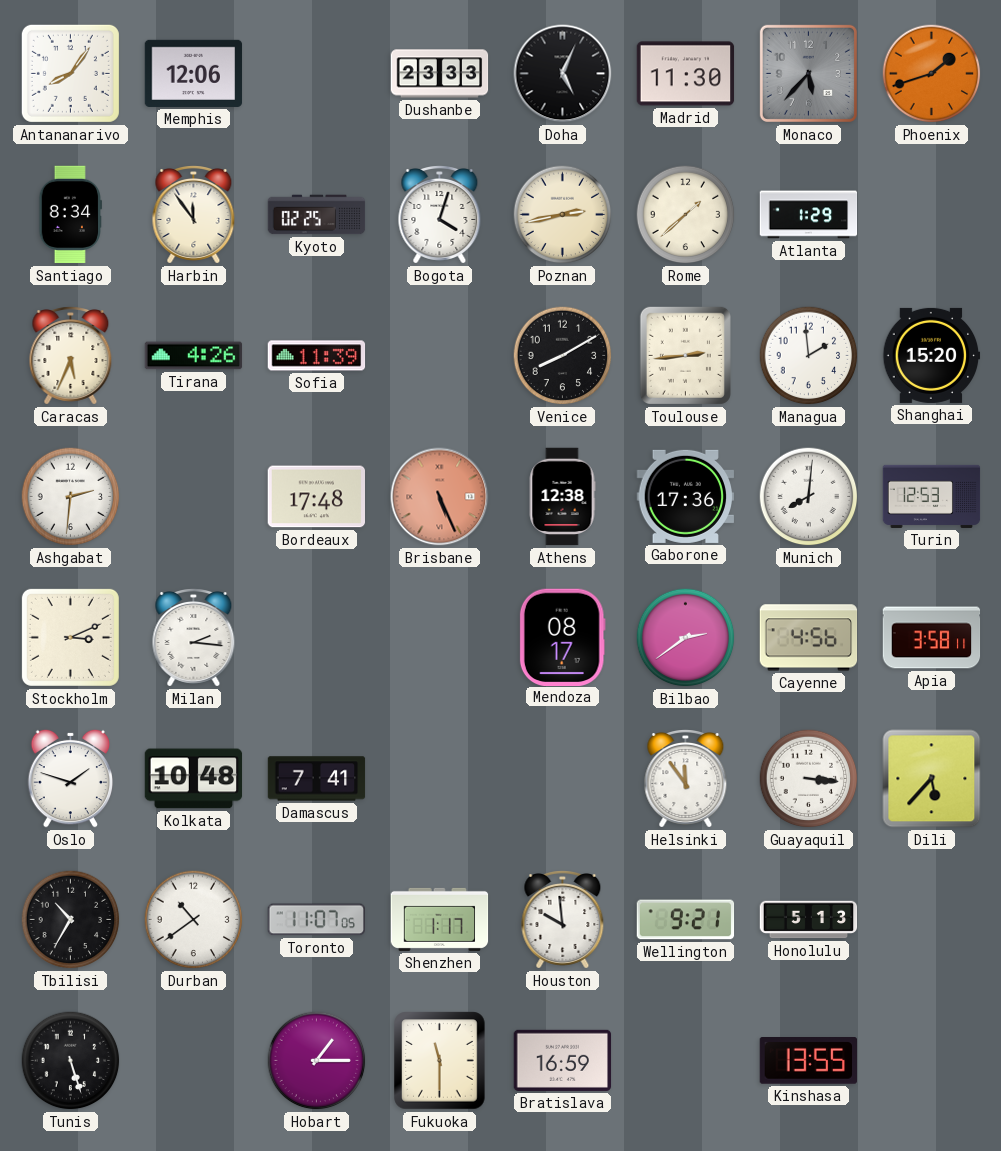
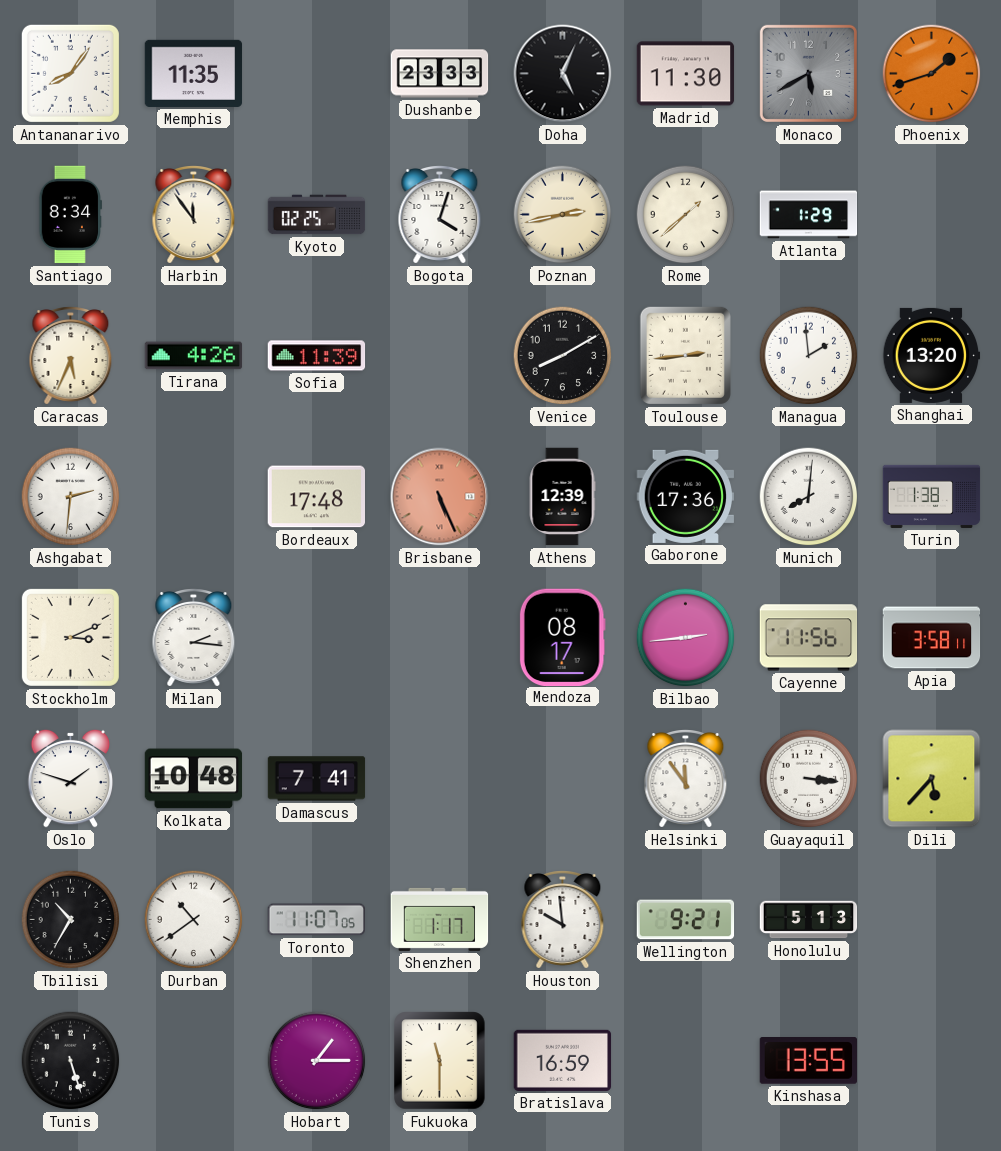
Memphis: 12:06 -> 11:35
Monaco: 5:37 -> 5:40
Shanghai: 15:20 -> 13:20
Athens: 12:38 -> 12:39
Turin: 12:53 -> 1:38
Bilbao: 2:39 -> 2:44
Cayenne: 4:56 -> 11:56
